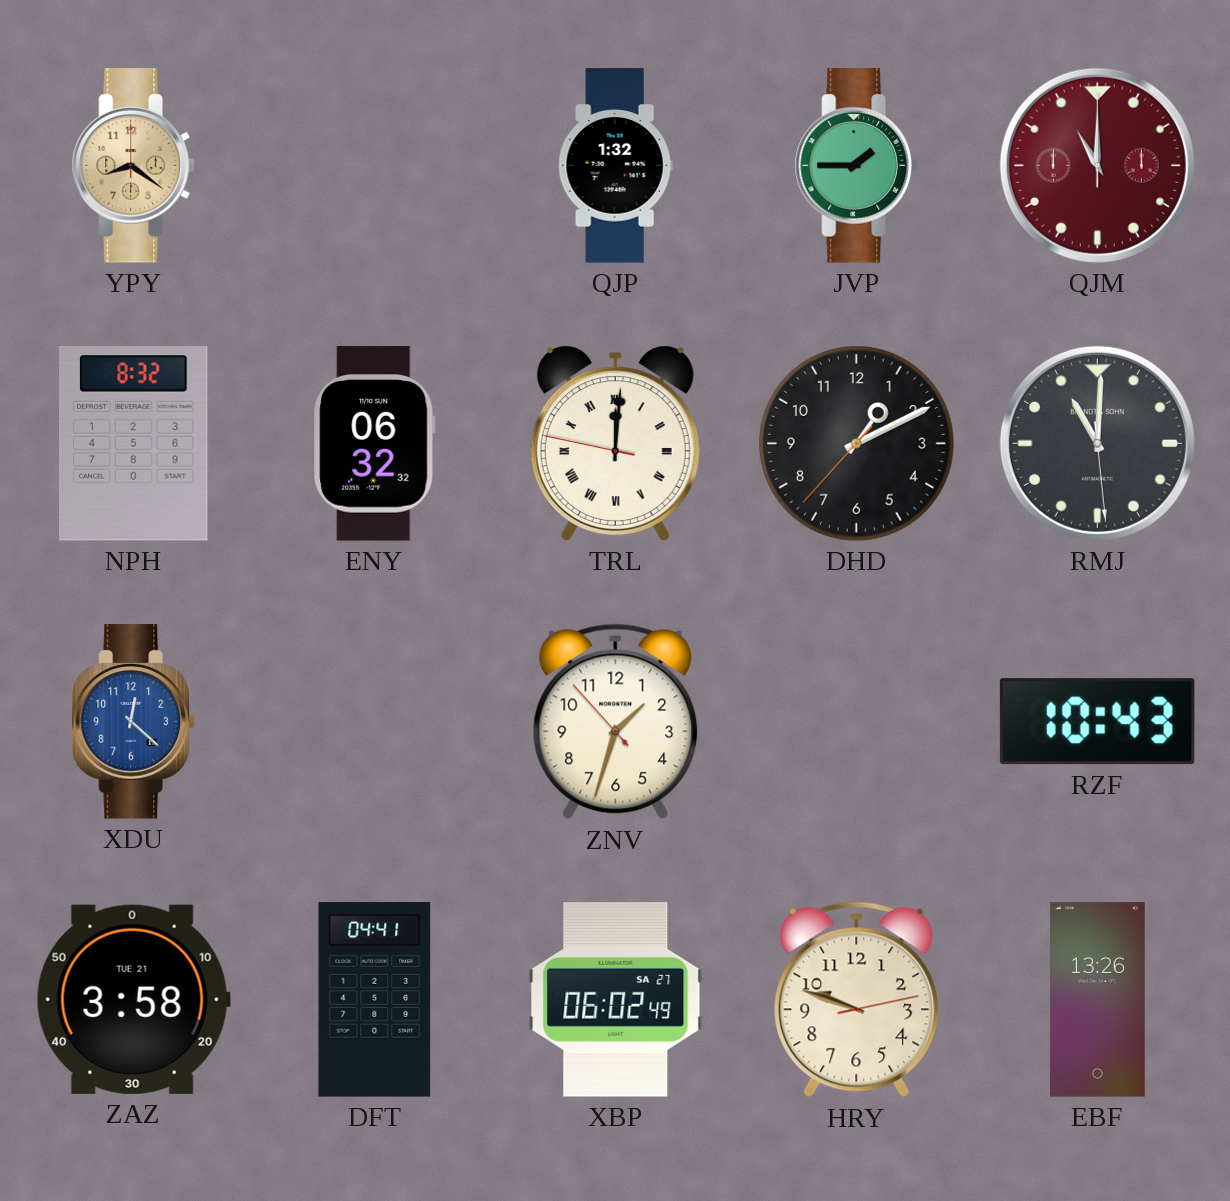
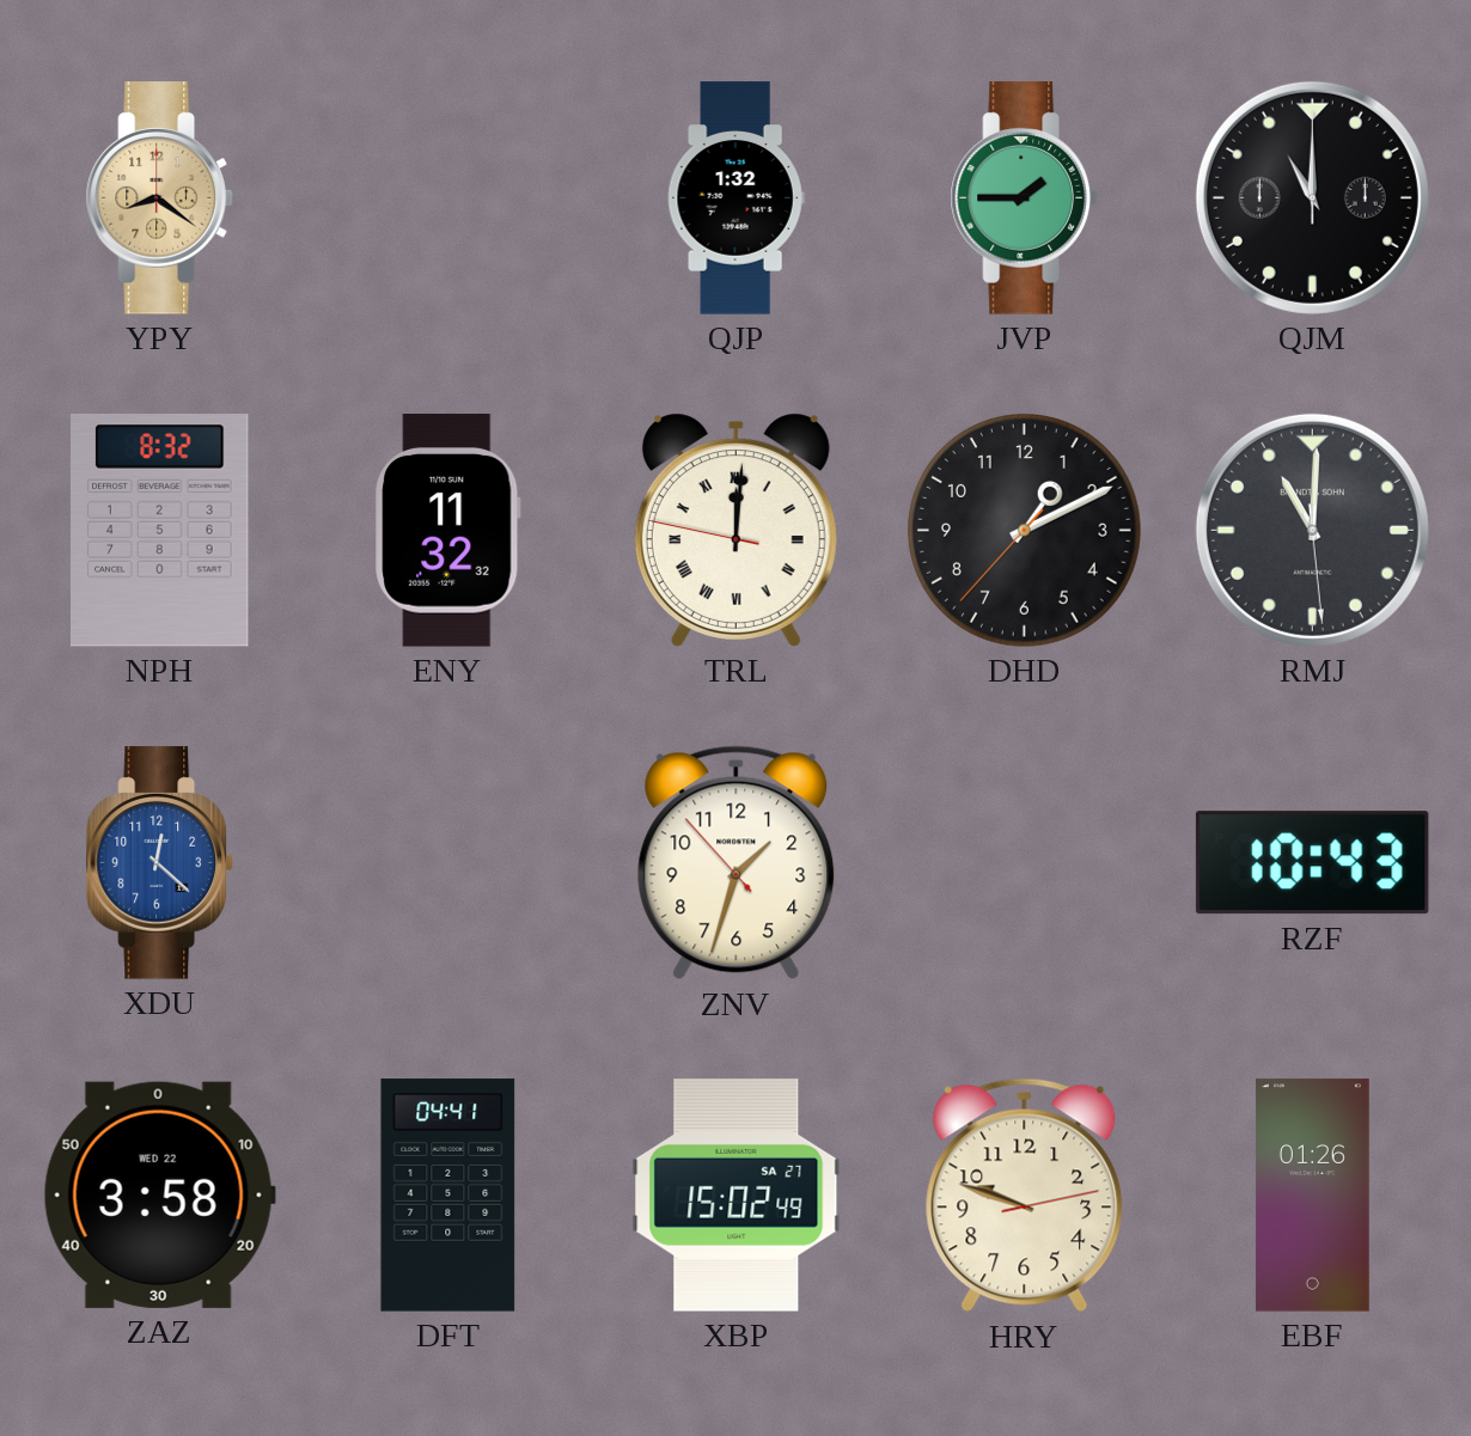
QJM dial: burgundy -> black
ENY: 06:32 -> 11:32
ZAZ date: TUE 21 -> WED 22
XBP: 06:02 -> 15:02
EBF: 13:26 -> 01:26
